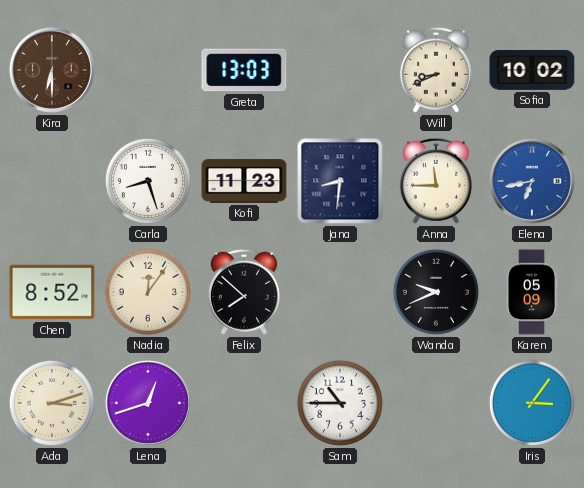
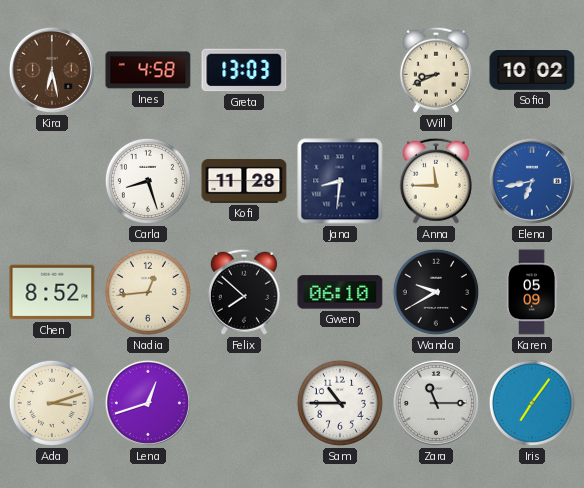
Kira: 6:30 -> 6:28
Ines: none -> 4:58
Kofi: 11:23 -> 11:28
Nadia: 12:06 -> 12:44
Gwen: none -> 06:10
Wanda: 9:41 -> 9:40
Zara: none -> 11:15
Iris: 3:06 -> 7:06
